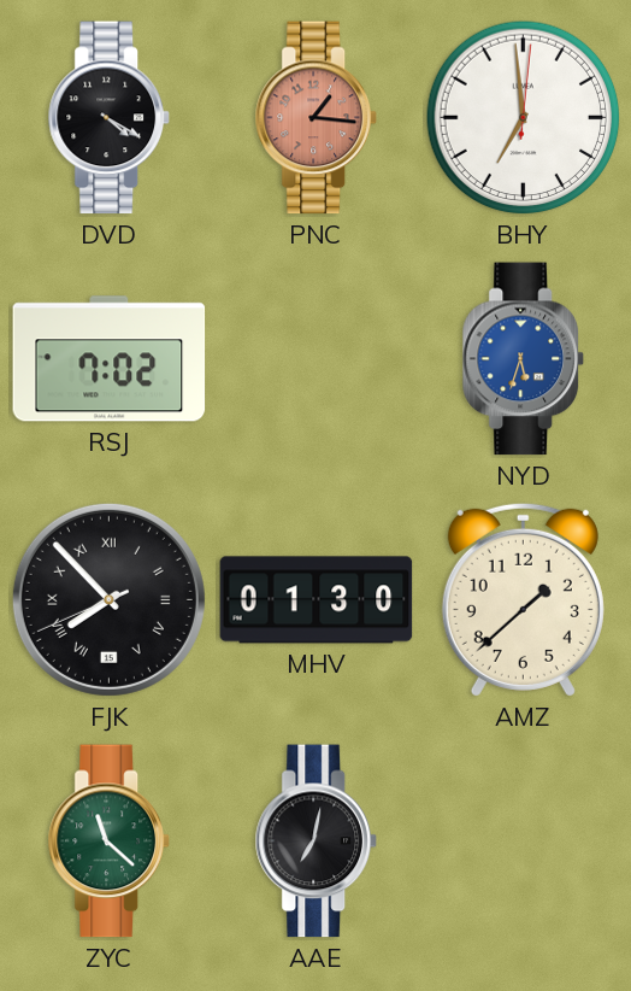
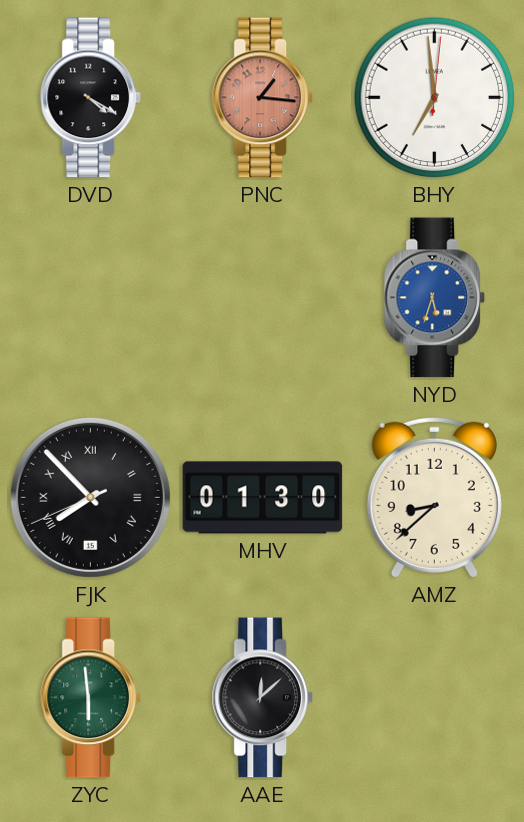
RSJ: 7:02 -> none
AMZ: 1:38 -> 8:38
ZYC: 11:22 -> 5:59
AAE: 7:02 -> 12:08
